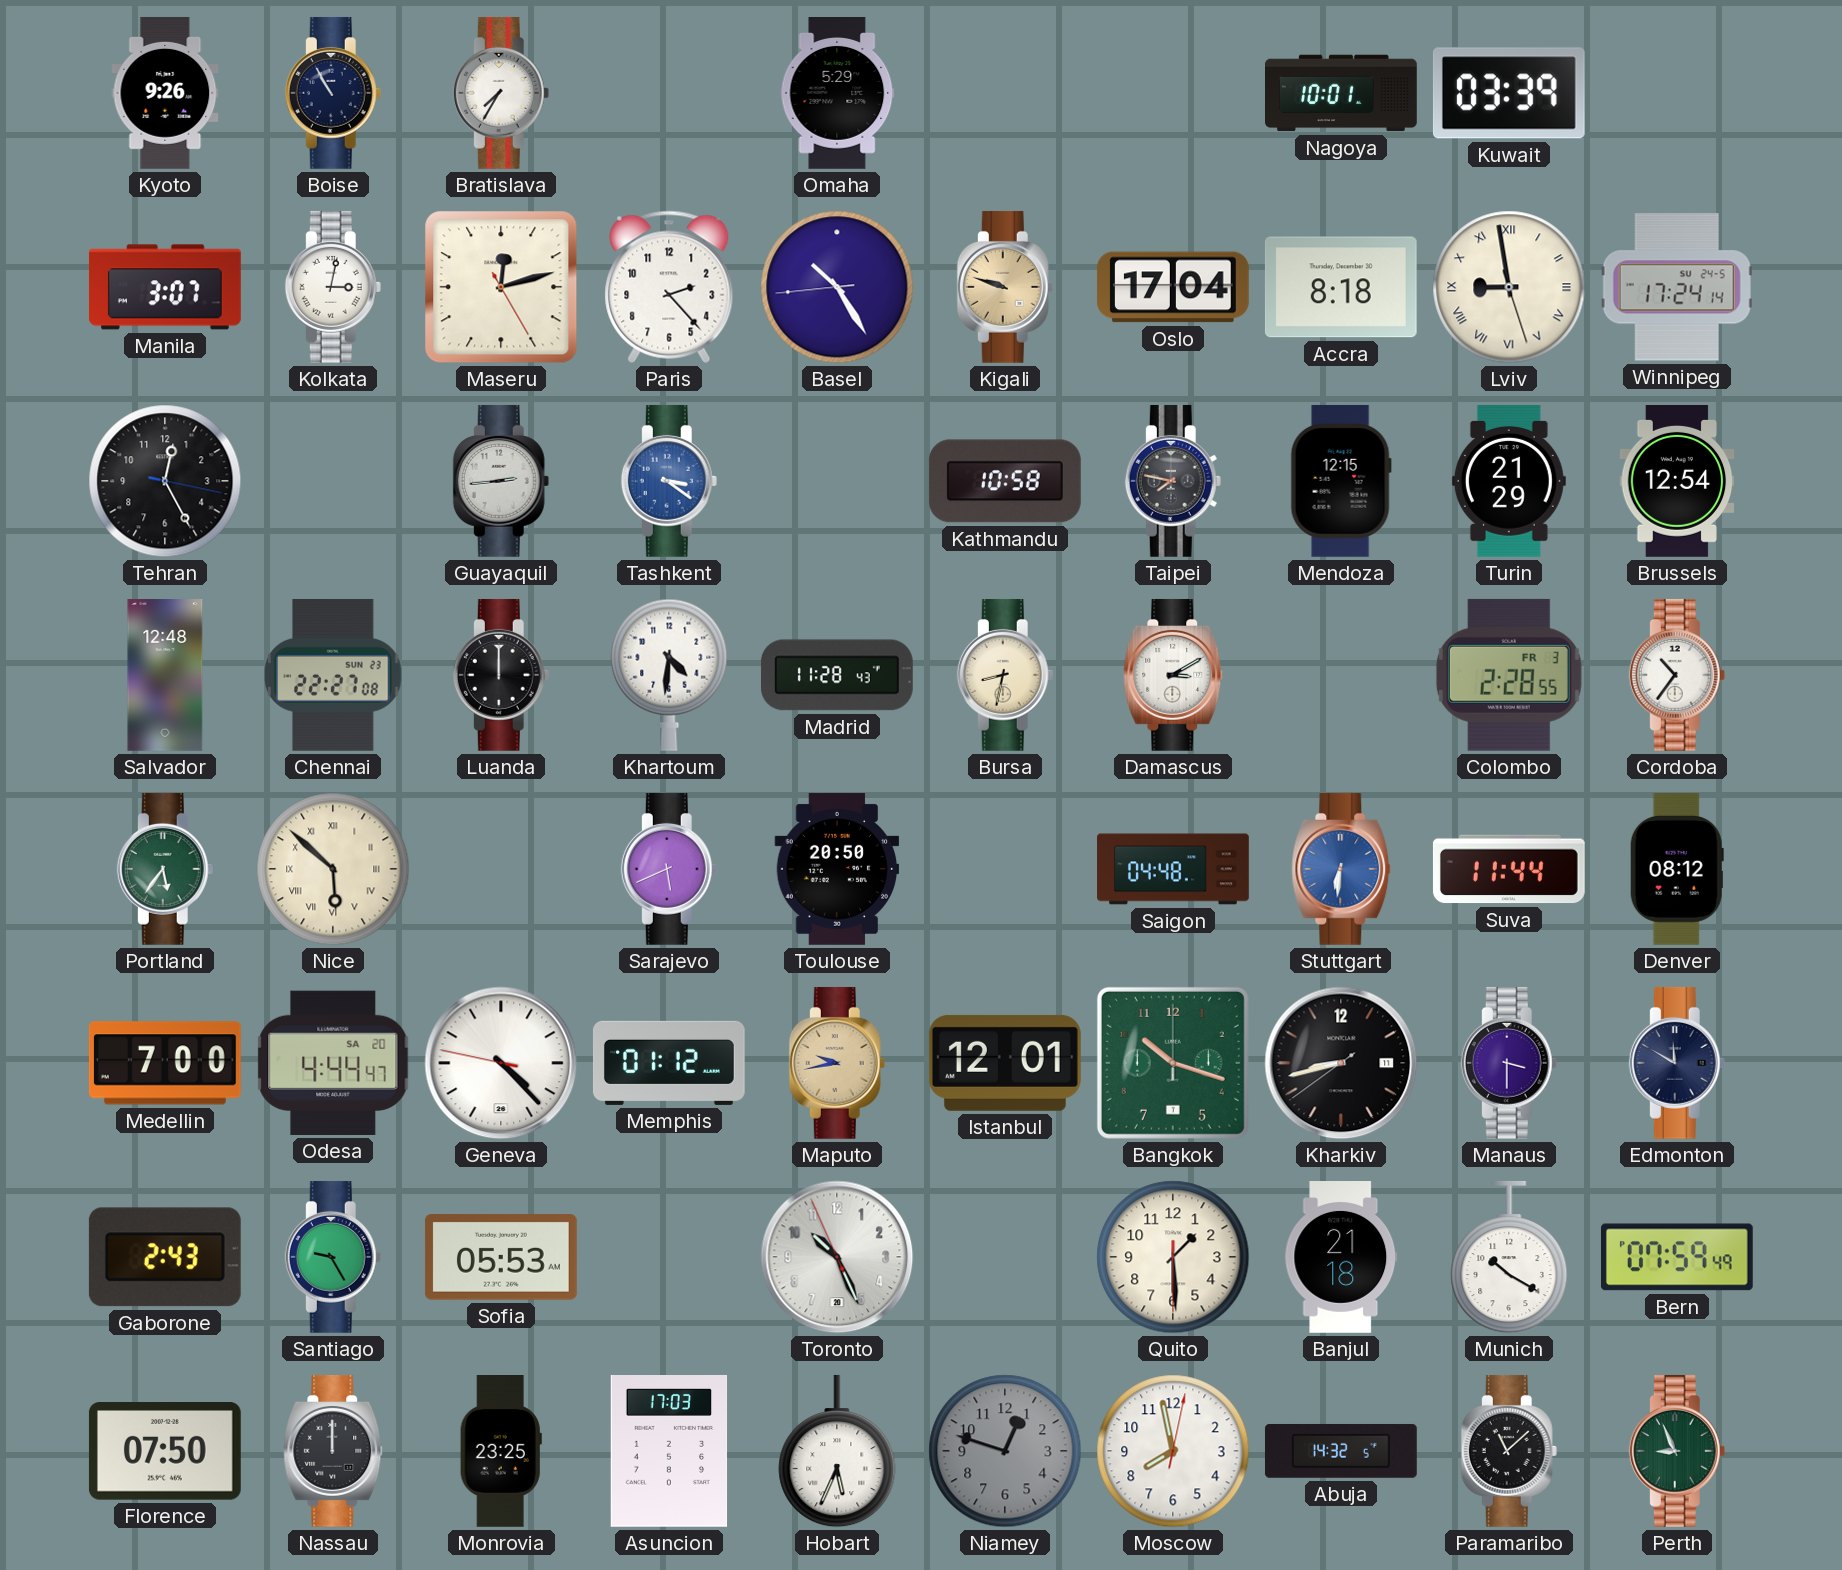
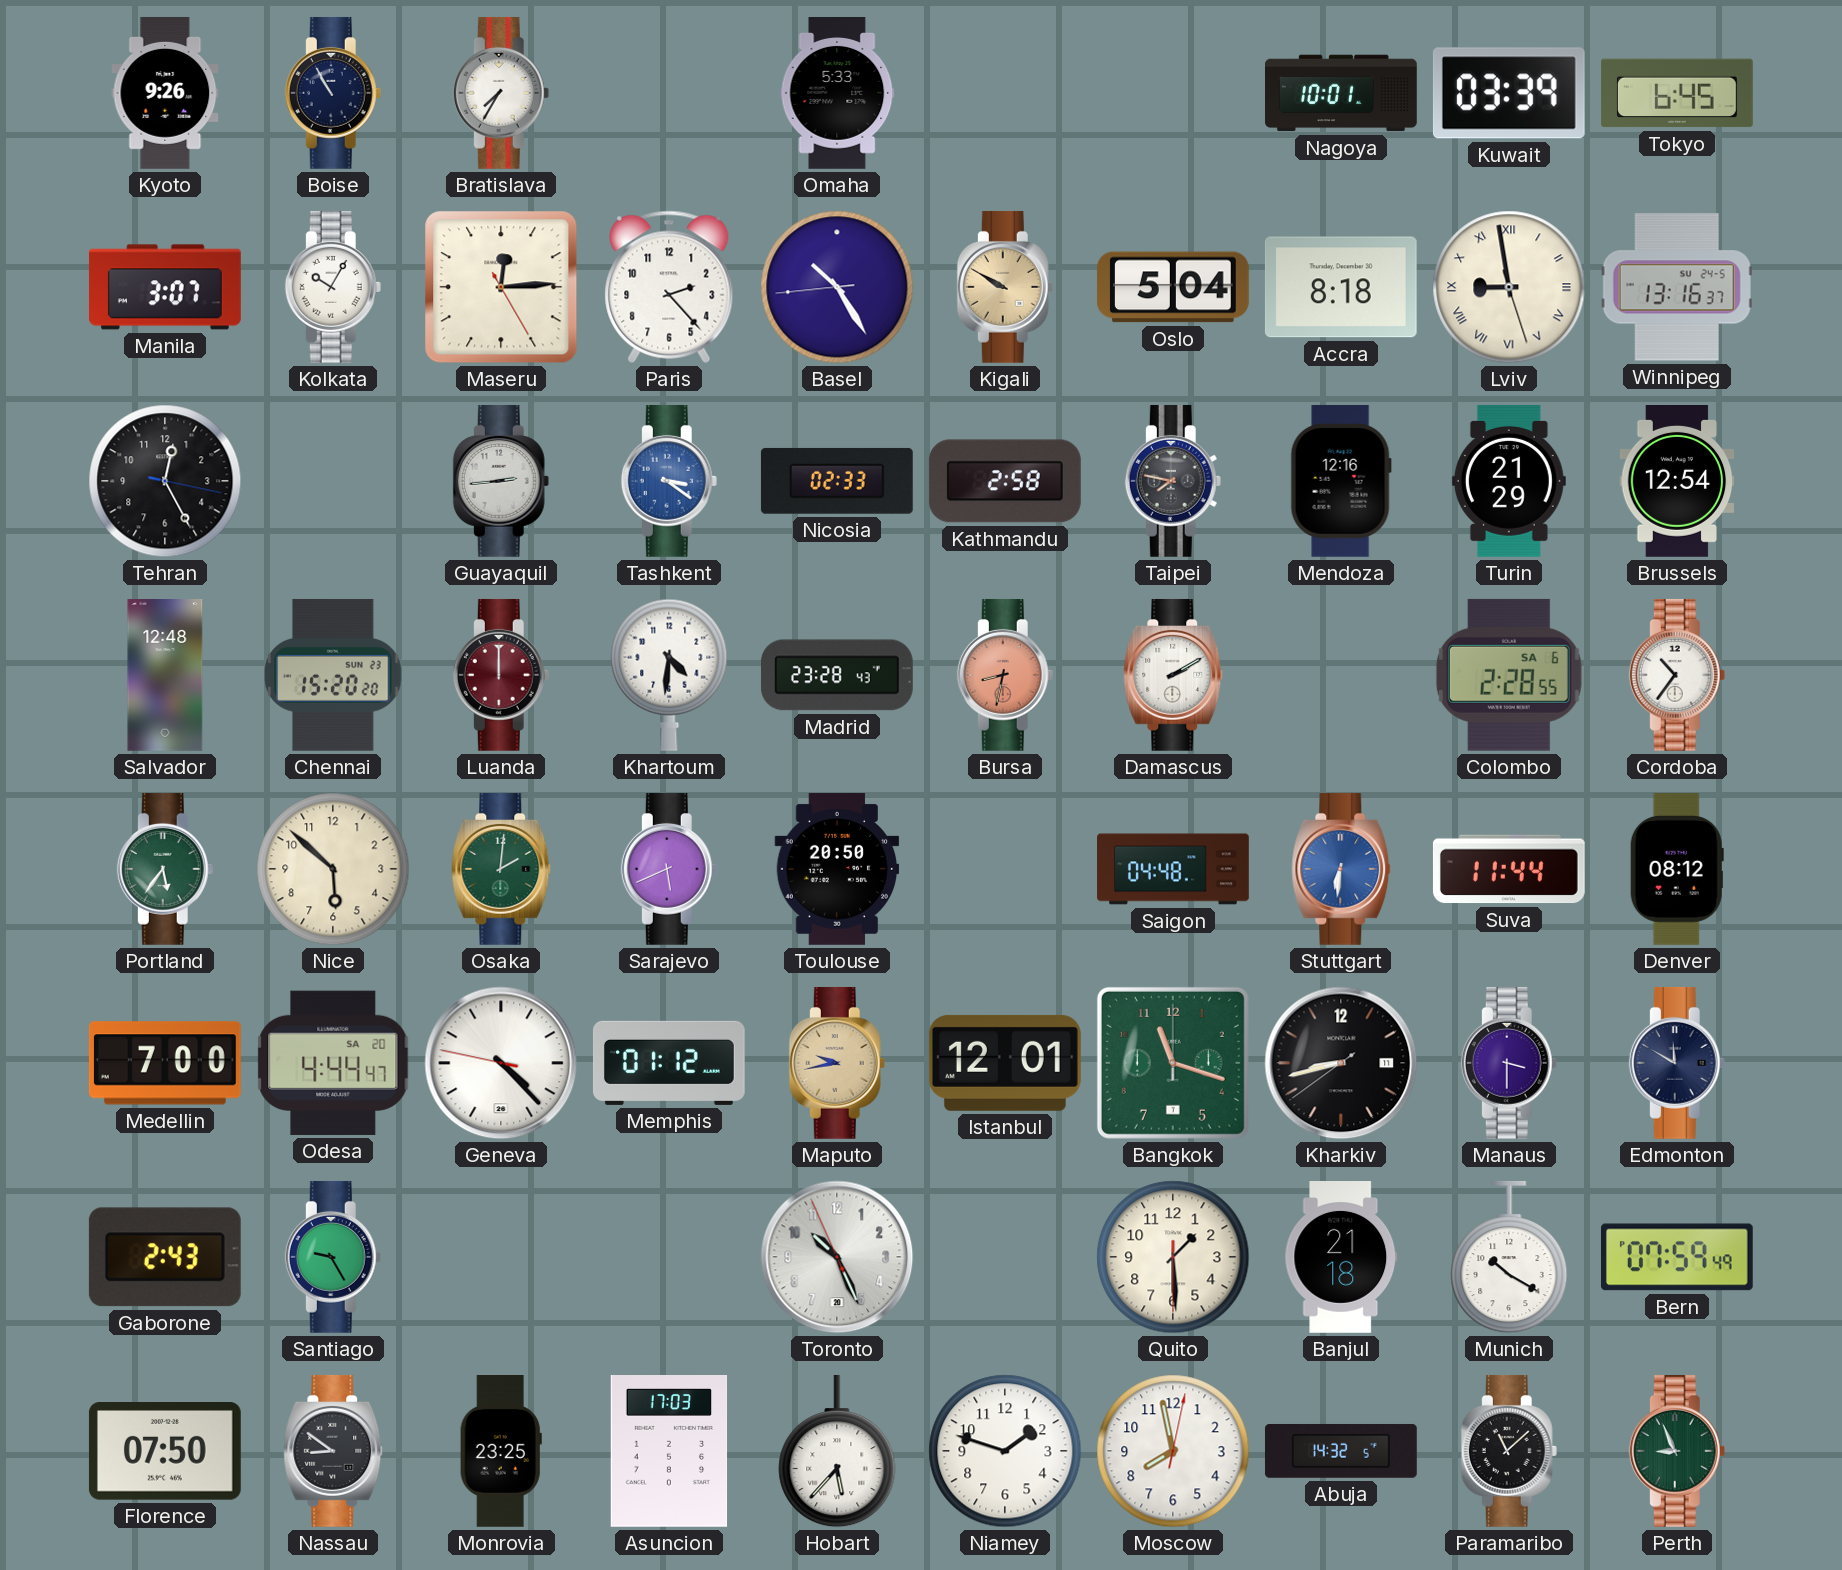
Omaha: 5:29 -> 5:33
Tokyo: none -> 6:45
Kolkata: 3:02 -> 10:05
Maseru: 12:12 -> 12:14
Kigali: 9:48 -> 9:50
Oslo: 17:04 -> 5:04
Winnipeg: 17:24 -> 13:16
Nicosia: none -> 02:33
Kathmandu: 10:58 -> 2:58
Mendoza: 12:15 -> 12:16
Chennai: 22:27 -> 15:20
Luanda dial: black -> burgundy
Madrid: 11:28 -> 23:28
Bursa dial: cream -> salmon
Damascus: 3:10 -> 2:10
Colombo date: FR 3 -> SA 6
Nice numerals: Roman -> Arabic
Osaka: none -> 2:01
Bangkok: 10:18 -> 11:18
Sofia: 05:53 -> none
Nassau: 12:00 -> 8:51
Hobart: 5:34 -> 5:37
Niamey: 12:48 -> 1:48
Niamey dial: grey -> white
